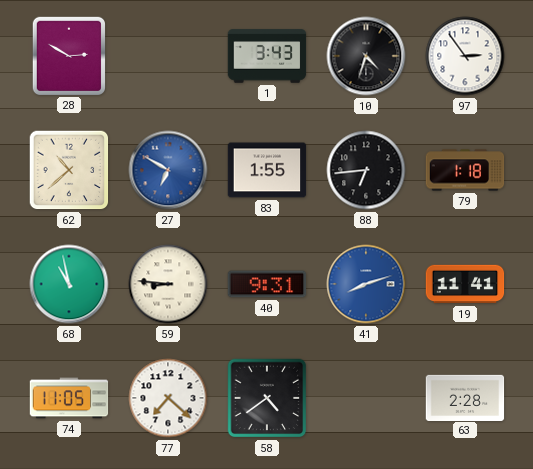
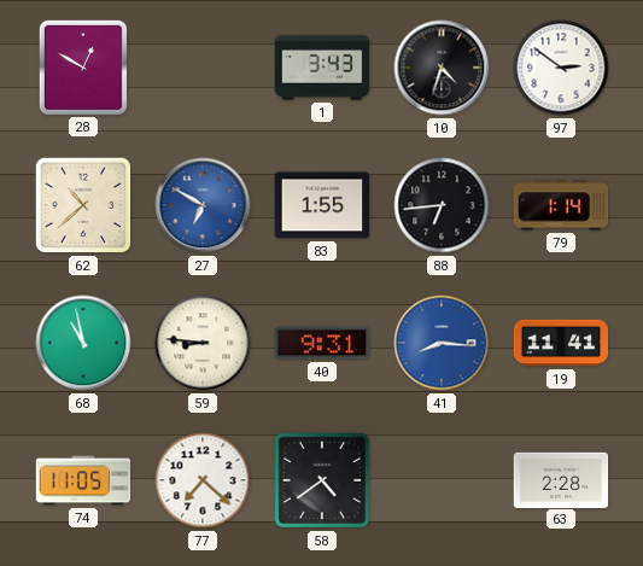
28: 2:50 -> 12:50
97: 2:54 -> 2:51
79: 1:18 -> 1:14
41: 8:12 -> 8:16
